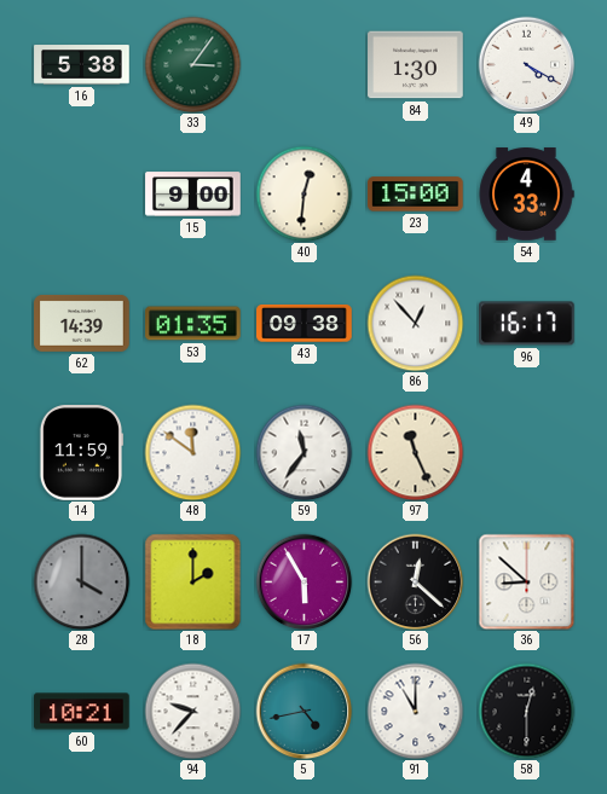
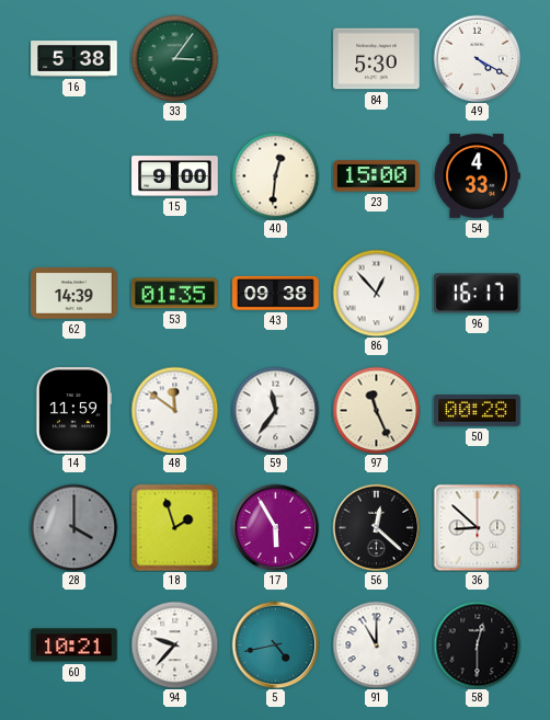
84: 1:30 -> 5:30
50: none -> 00:28
18: 2:00 -> 1:57
